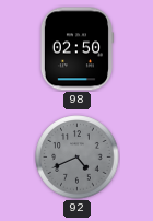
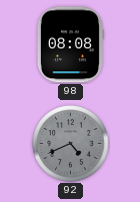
98: 02:50 -> 08:08
